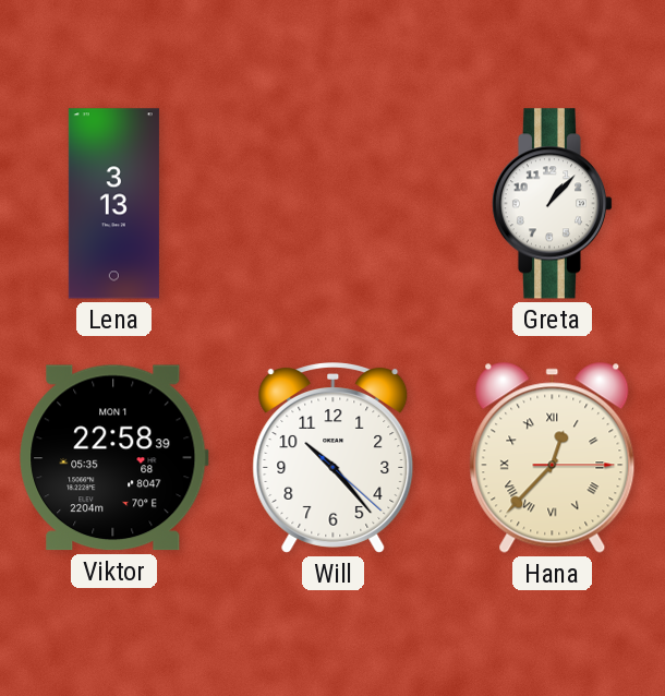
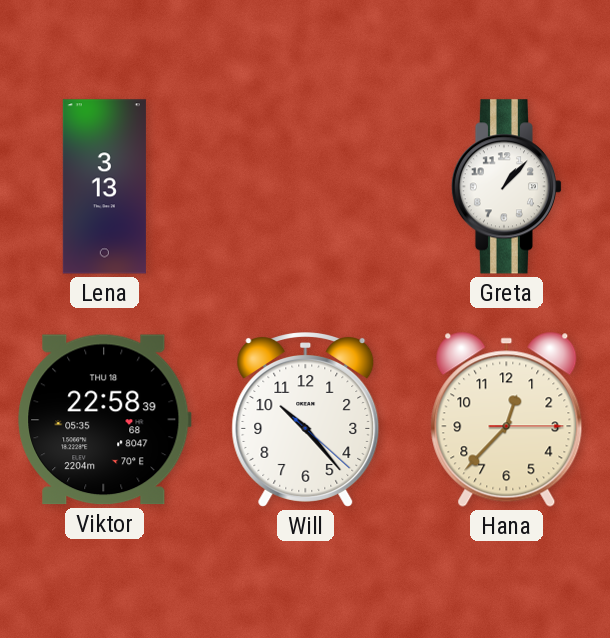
Viktor date: MON 1 -> THU 18
Hana numerals: Roman -> Arabic
